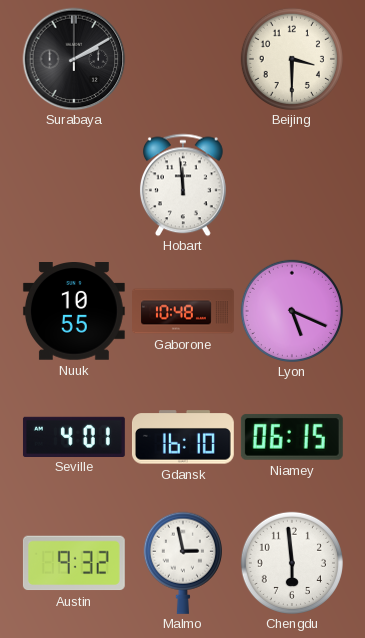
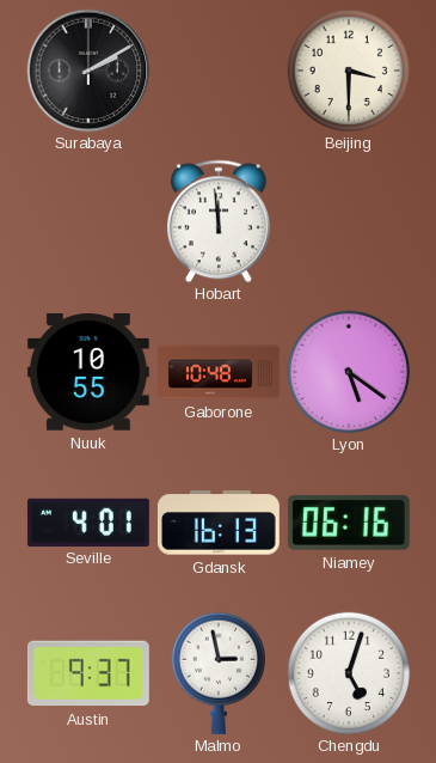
Lyon: 5:19 -> 5:21
Gdansk: 16:10 -> 16:13
Niamey: 06:15 -> 06:16
Austin: 9:32 -> 9:37
Chengdu: 5:59 -> 5:03
